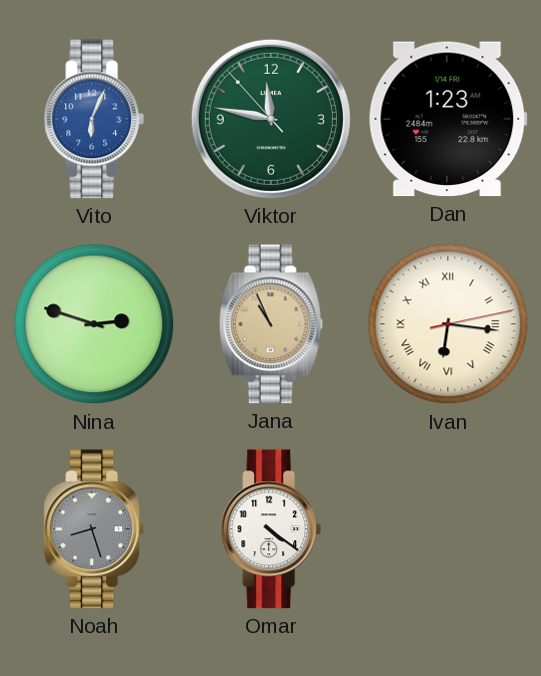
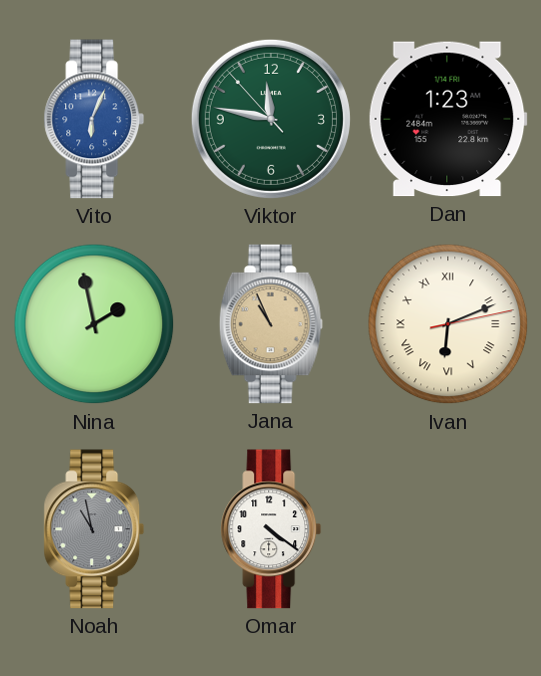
Nina: 2:48 -> 1:58
Ivan: 6:16 -> 6:11
Noah: 8:27 -> 10:58
